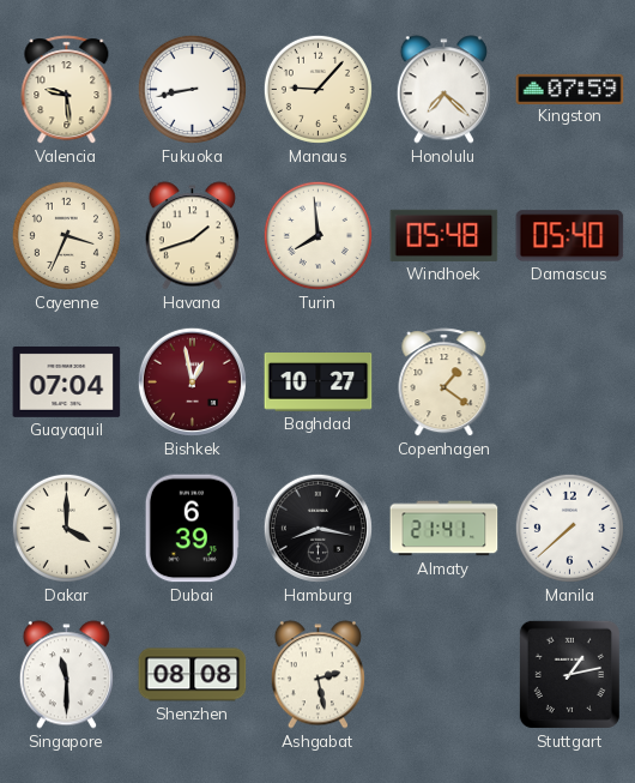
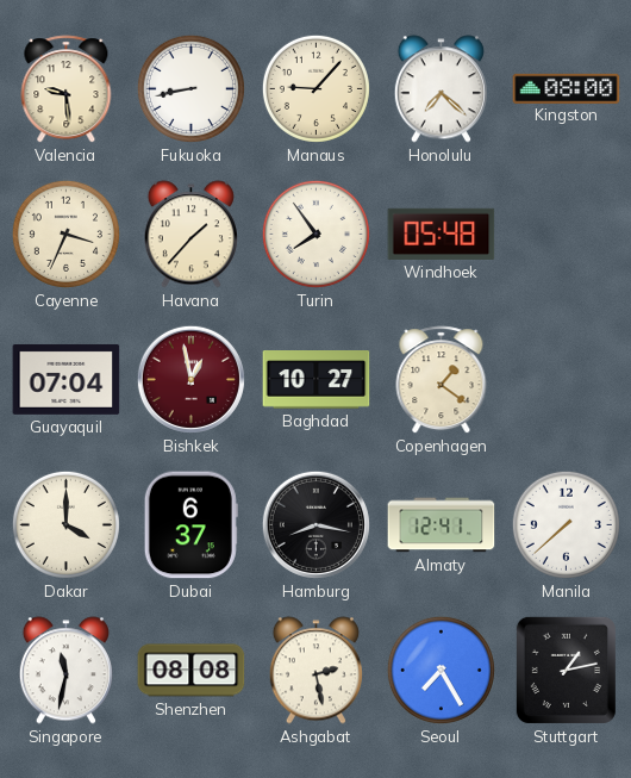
Kingston: 07:59 -> 08:00
Havana: 1:42 -> 1:37
Turin: 7:59 -> 7:54
Damascus: 05:40 -> none
Dubai: 6:39 -> 6:37
Almaty: 21:41 -> 12:41
Singapore: 11:30 -> 11:32
Seoul: none -> 7:25
